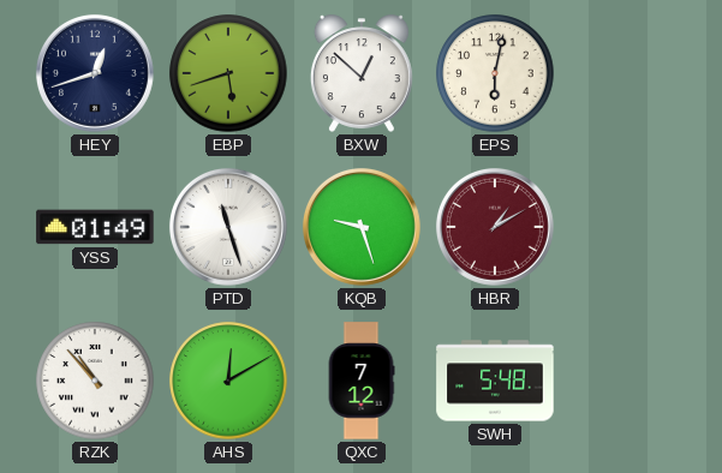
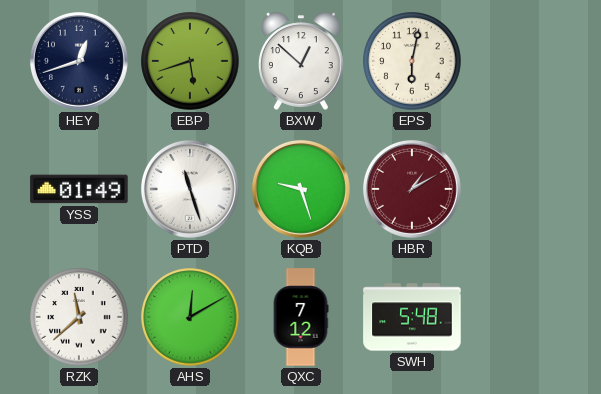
RZK: 10:53 -> 11:38
